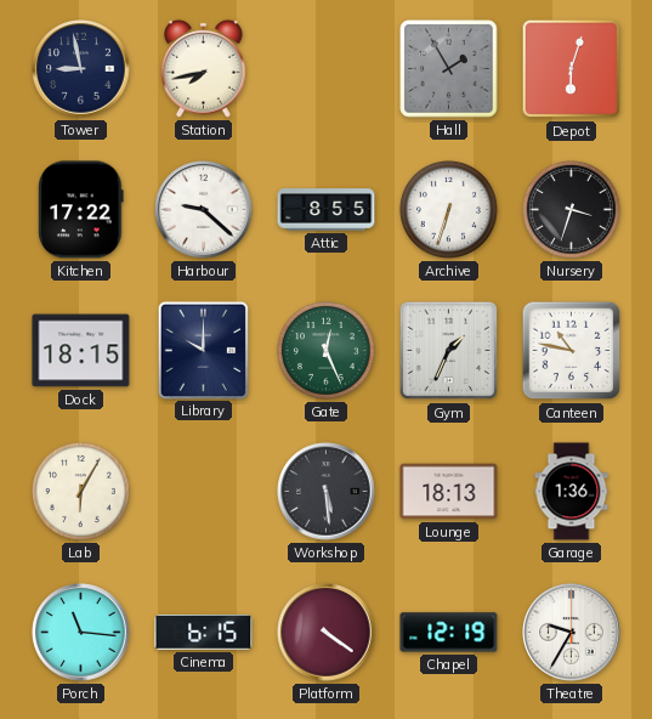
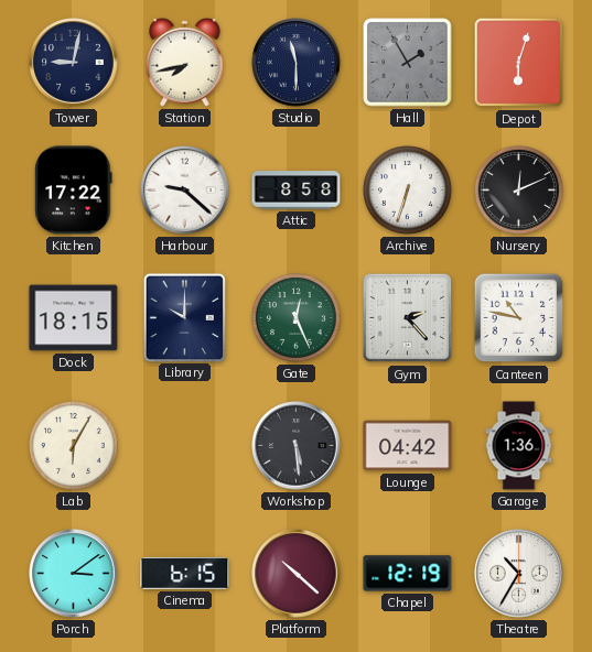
Tower: 8:58 -> 9:02
Studio: none -> 11:30
Attic: 8:55 -> 8:58
Nursery: 3:33 -> 12:11
Gym: 1:34 -> 2:23
Lounge: 18:13 -> 04:42
Porch: 11:16 -> 3:09
Platform: 4:21 -> 10:22
Theatre: 9:35 -> 10:35
